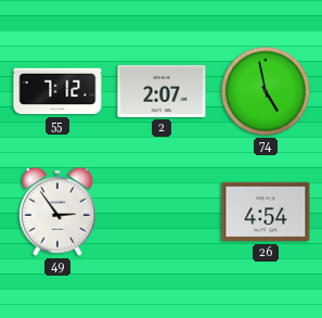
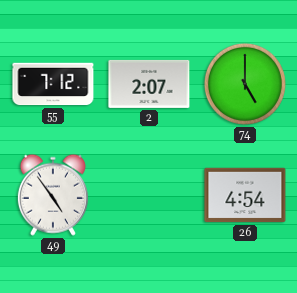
74: 4:58 -> 5:00
49: 2:54 -> 4:54
